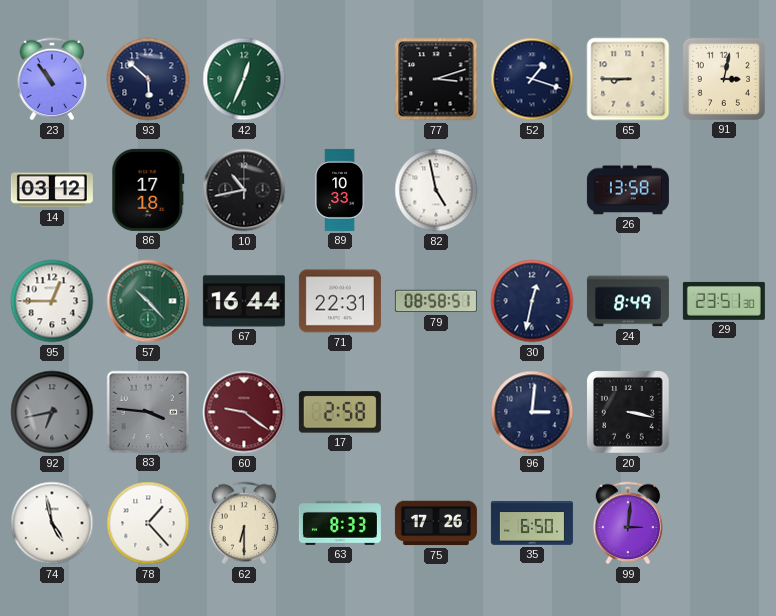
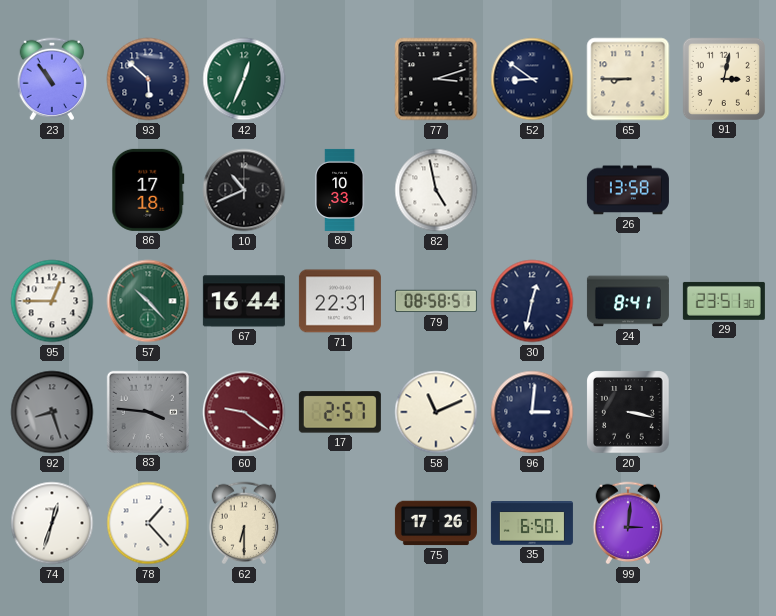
52: 1:18 -> 8:51
14: 03:12 -> none
10: 10:43 -> 10:41
24: 8:49 -> 8:41
92: 6:43 -> 8:27
17: 2:58 -> 2:57
58: none -> 11:11
74: 4:58 -> 12:33
63: 8:33 -> none
